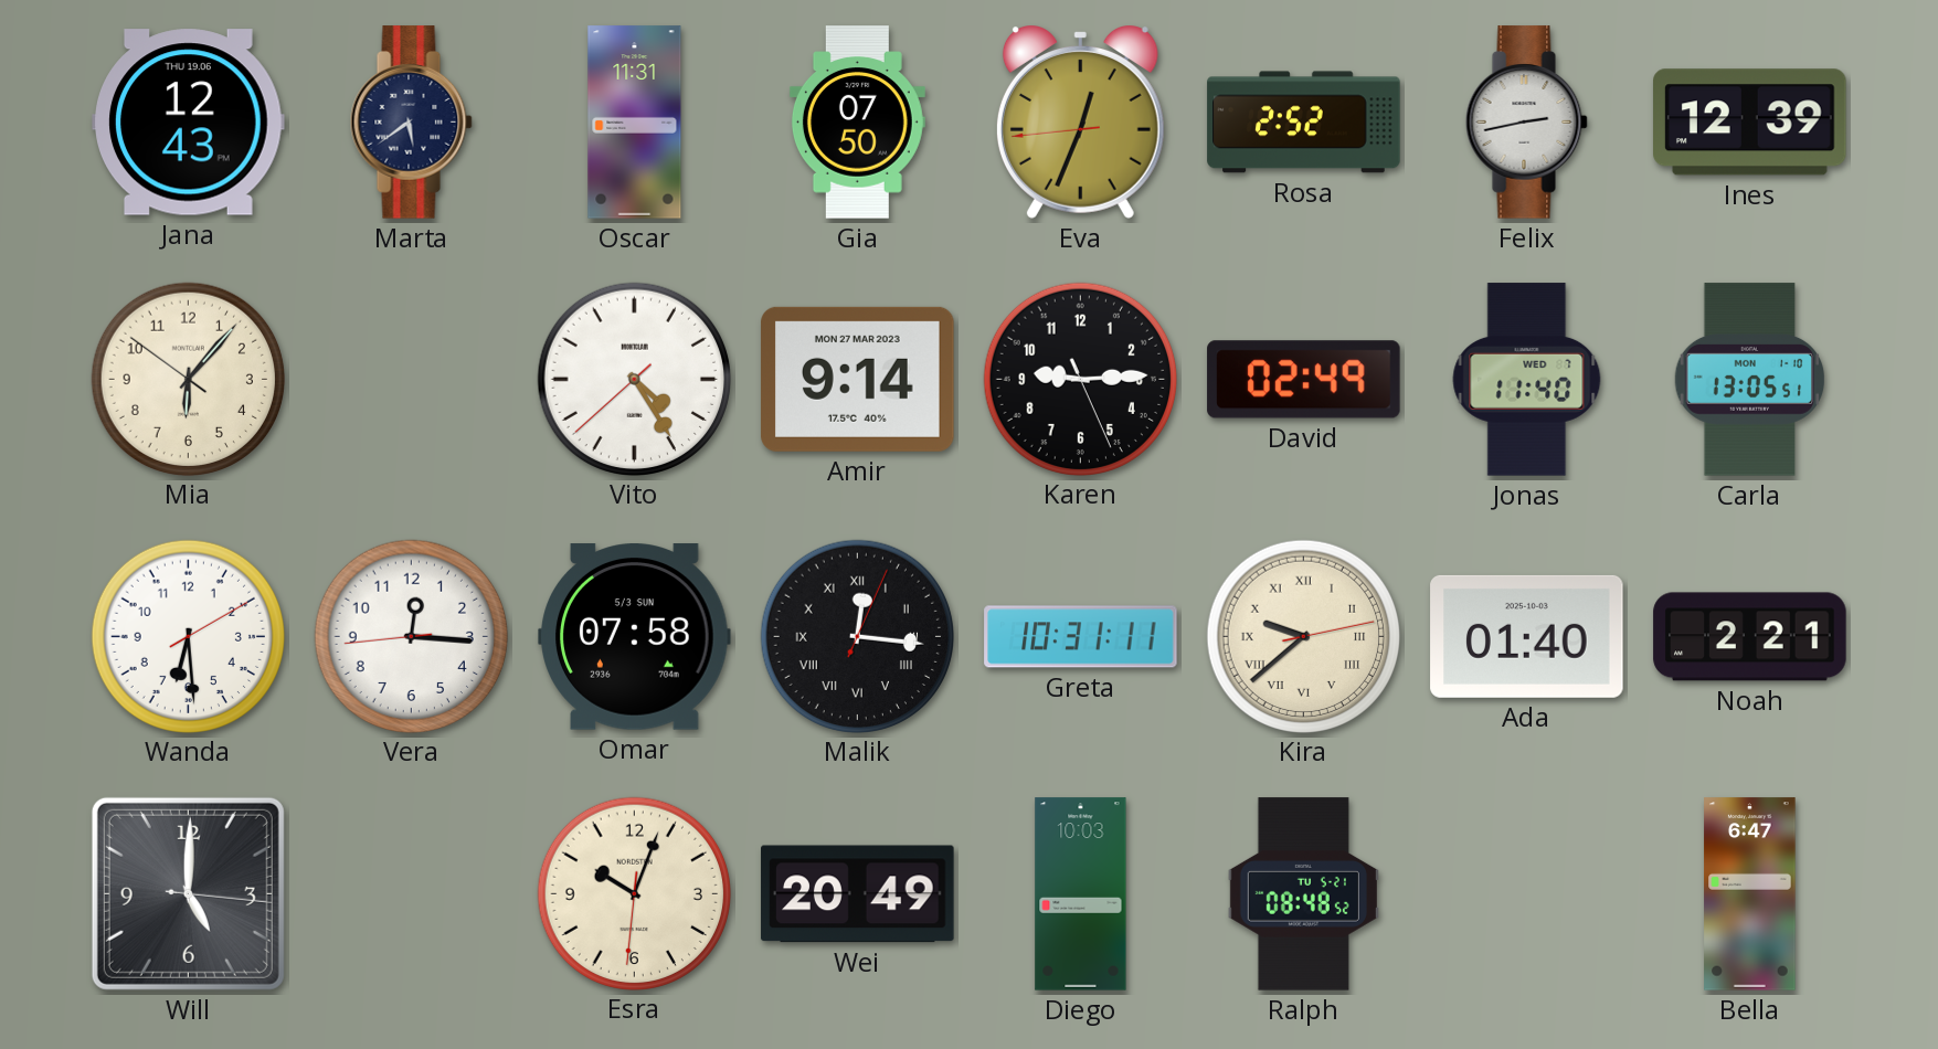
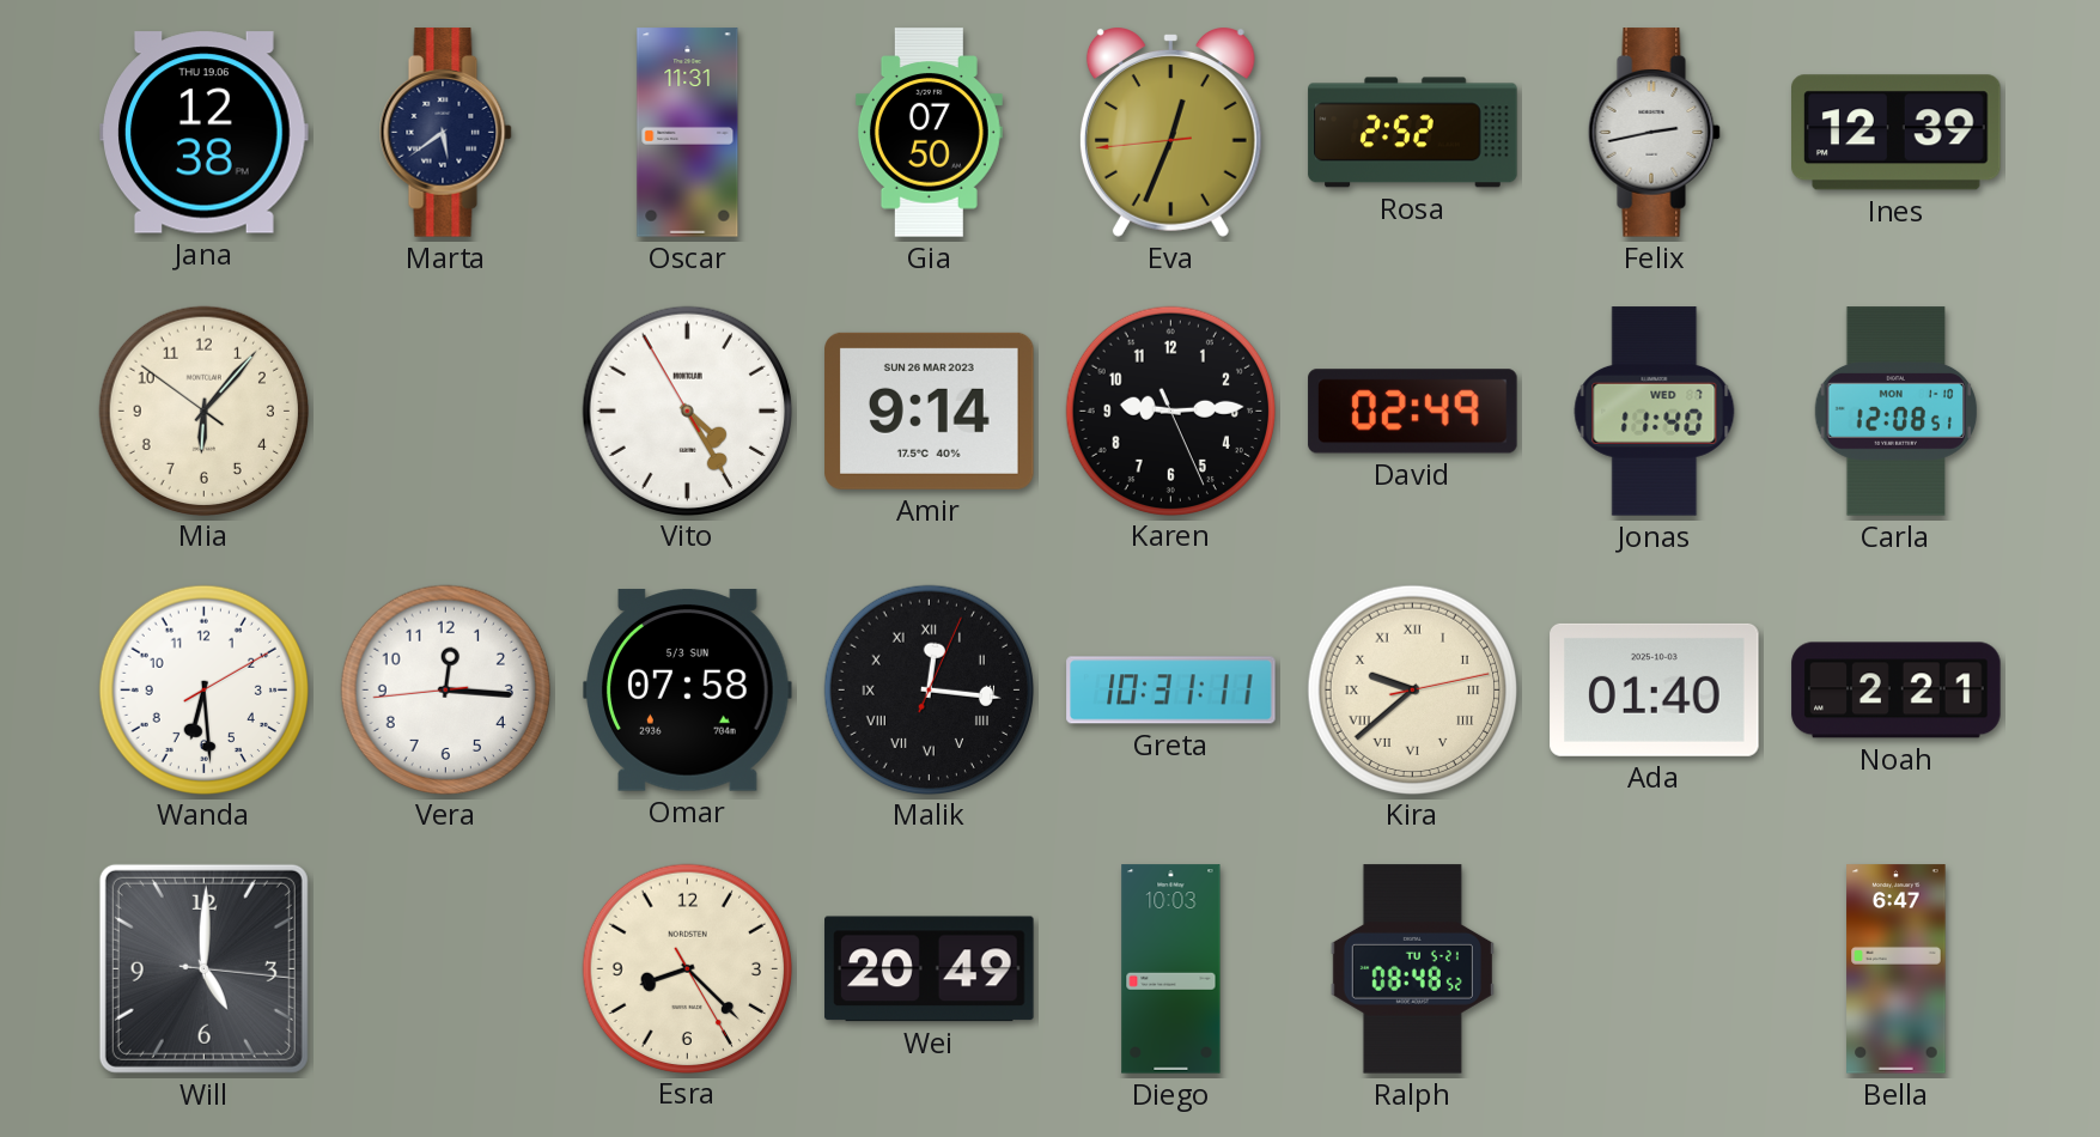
Jana: 12:43 -> 12:38
Vito: 4:24:38 -> 4:24:55
Amir date: MON 27 MAR 2023 -> SUN 26 MAR 2023
Carla: 13:05 -> 12:08
Esra: 10:03 -> 8:22
